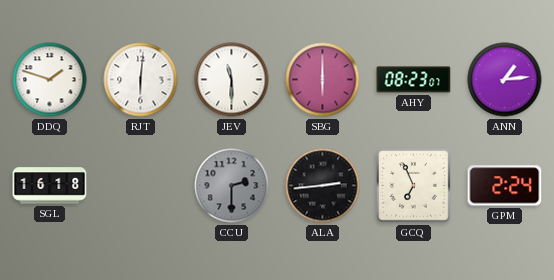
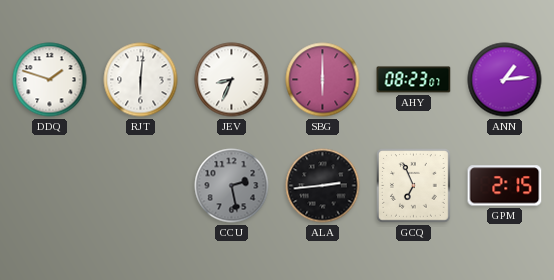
JEV: 11:30 -> 8:34
SGL: 16:18 -> none
CCU: 2:30 -> 2:28
GPM: 2:24 -> 2:15
